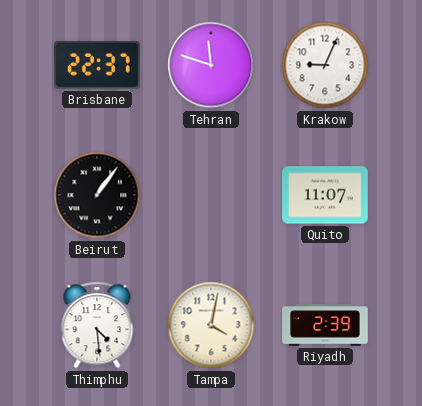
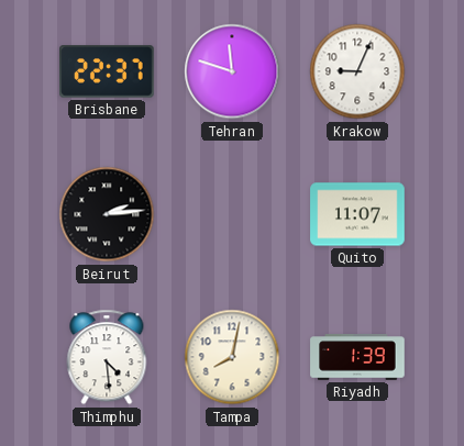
Beirut: 1:06 -> 2:14
Tampa: 4:02 -> 8:02
Riyadh: 2:39 -> 1:39
